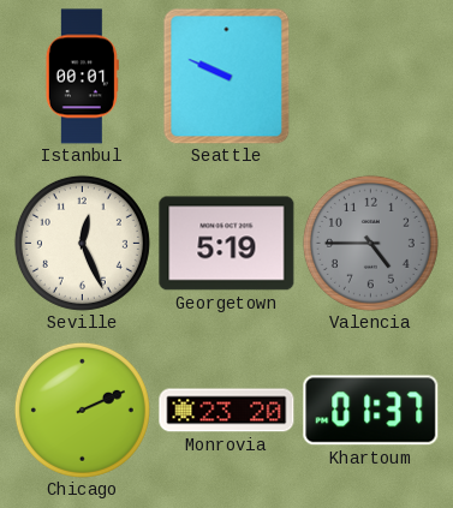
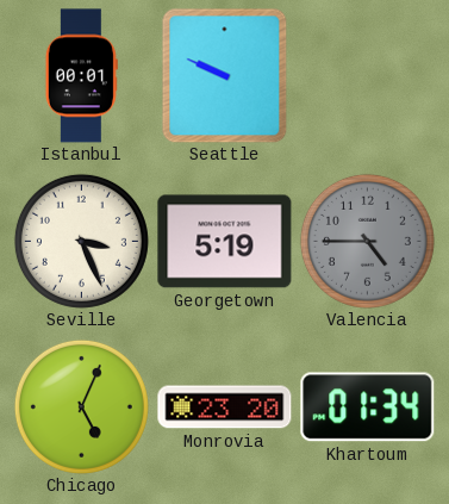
Seville: 12:26 -> 3:26
Chicago: 2:11 -> 5:04
Khartoum: 01:37 -> 01:34
